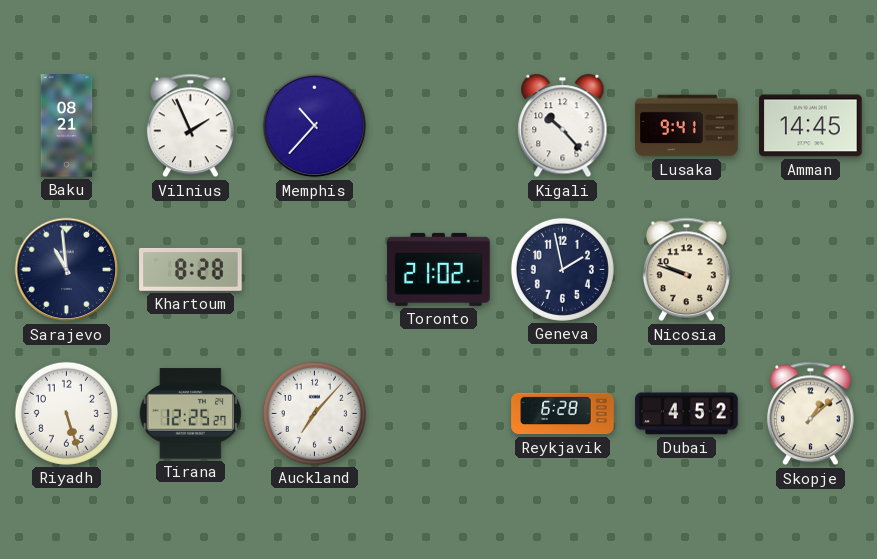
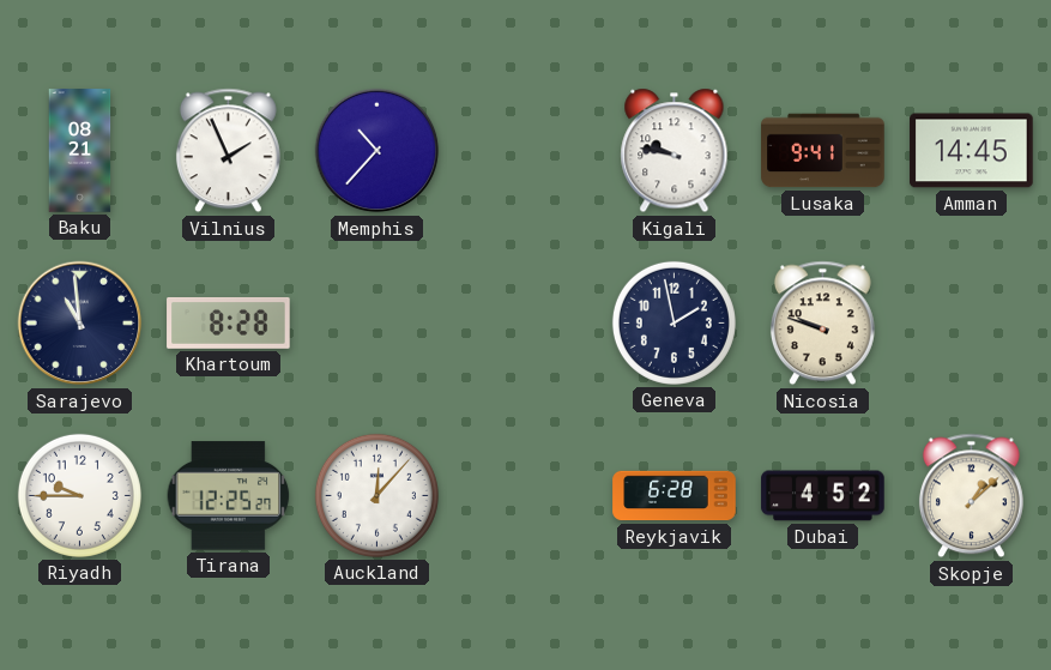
Kigali: 10:23 -> 9:47
Toronto: 21:02 -> none
Riyadh: 5:27 -> 9:45
Auckland: 7:07 -> 12:07
